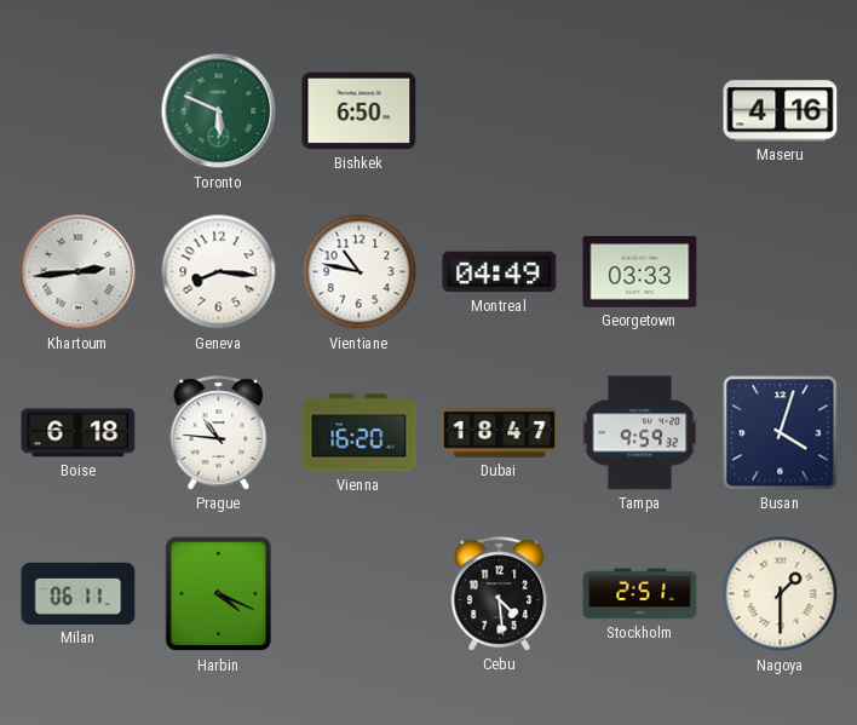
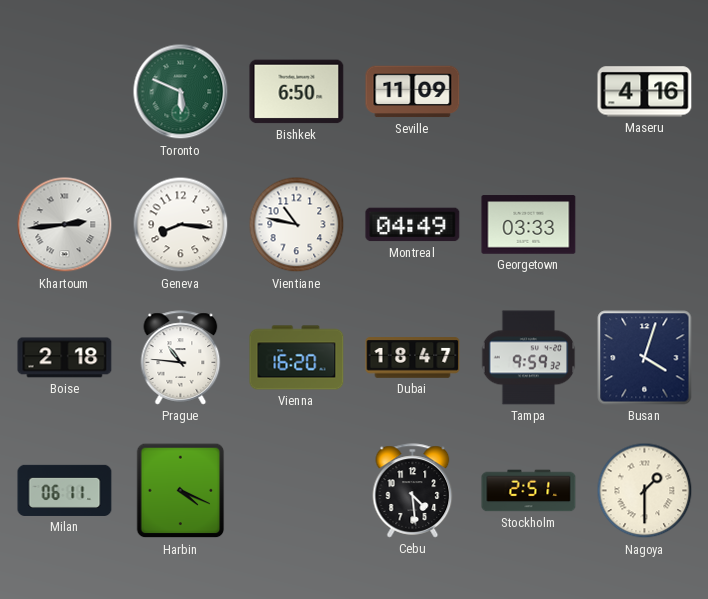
Seville: none -> 11:09
Boise: 6:18 -> 2:18
